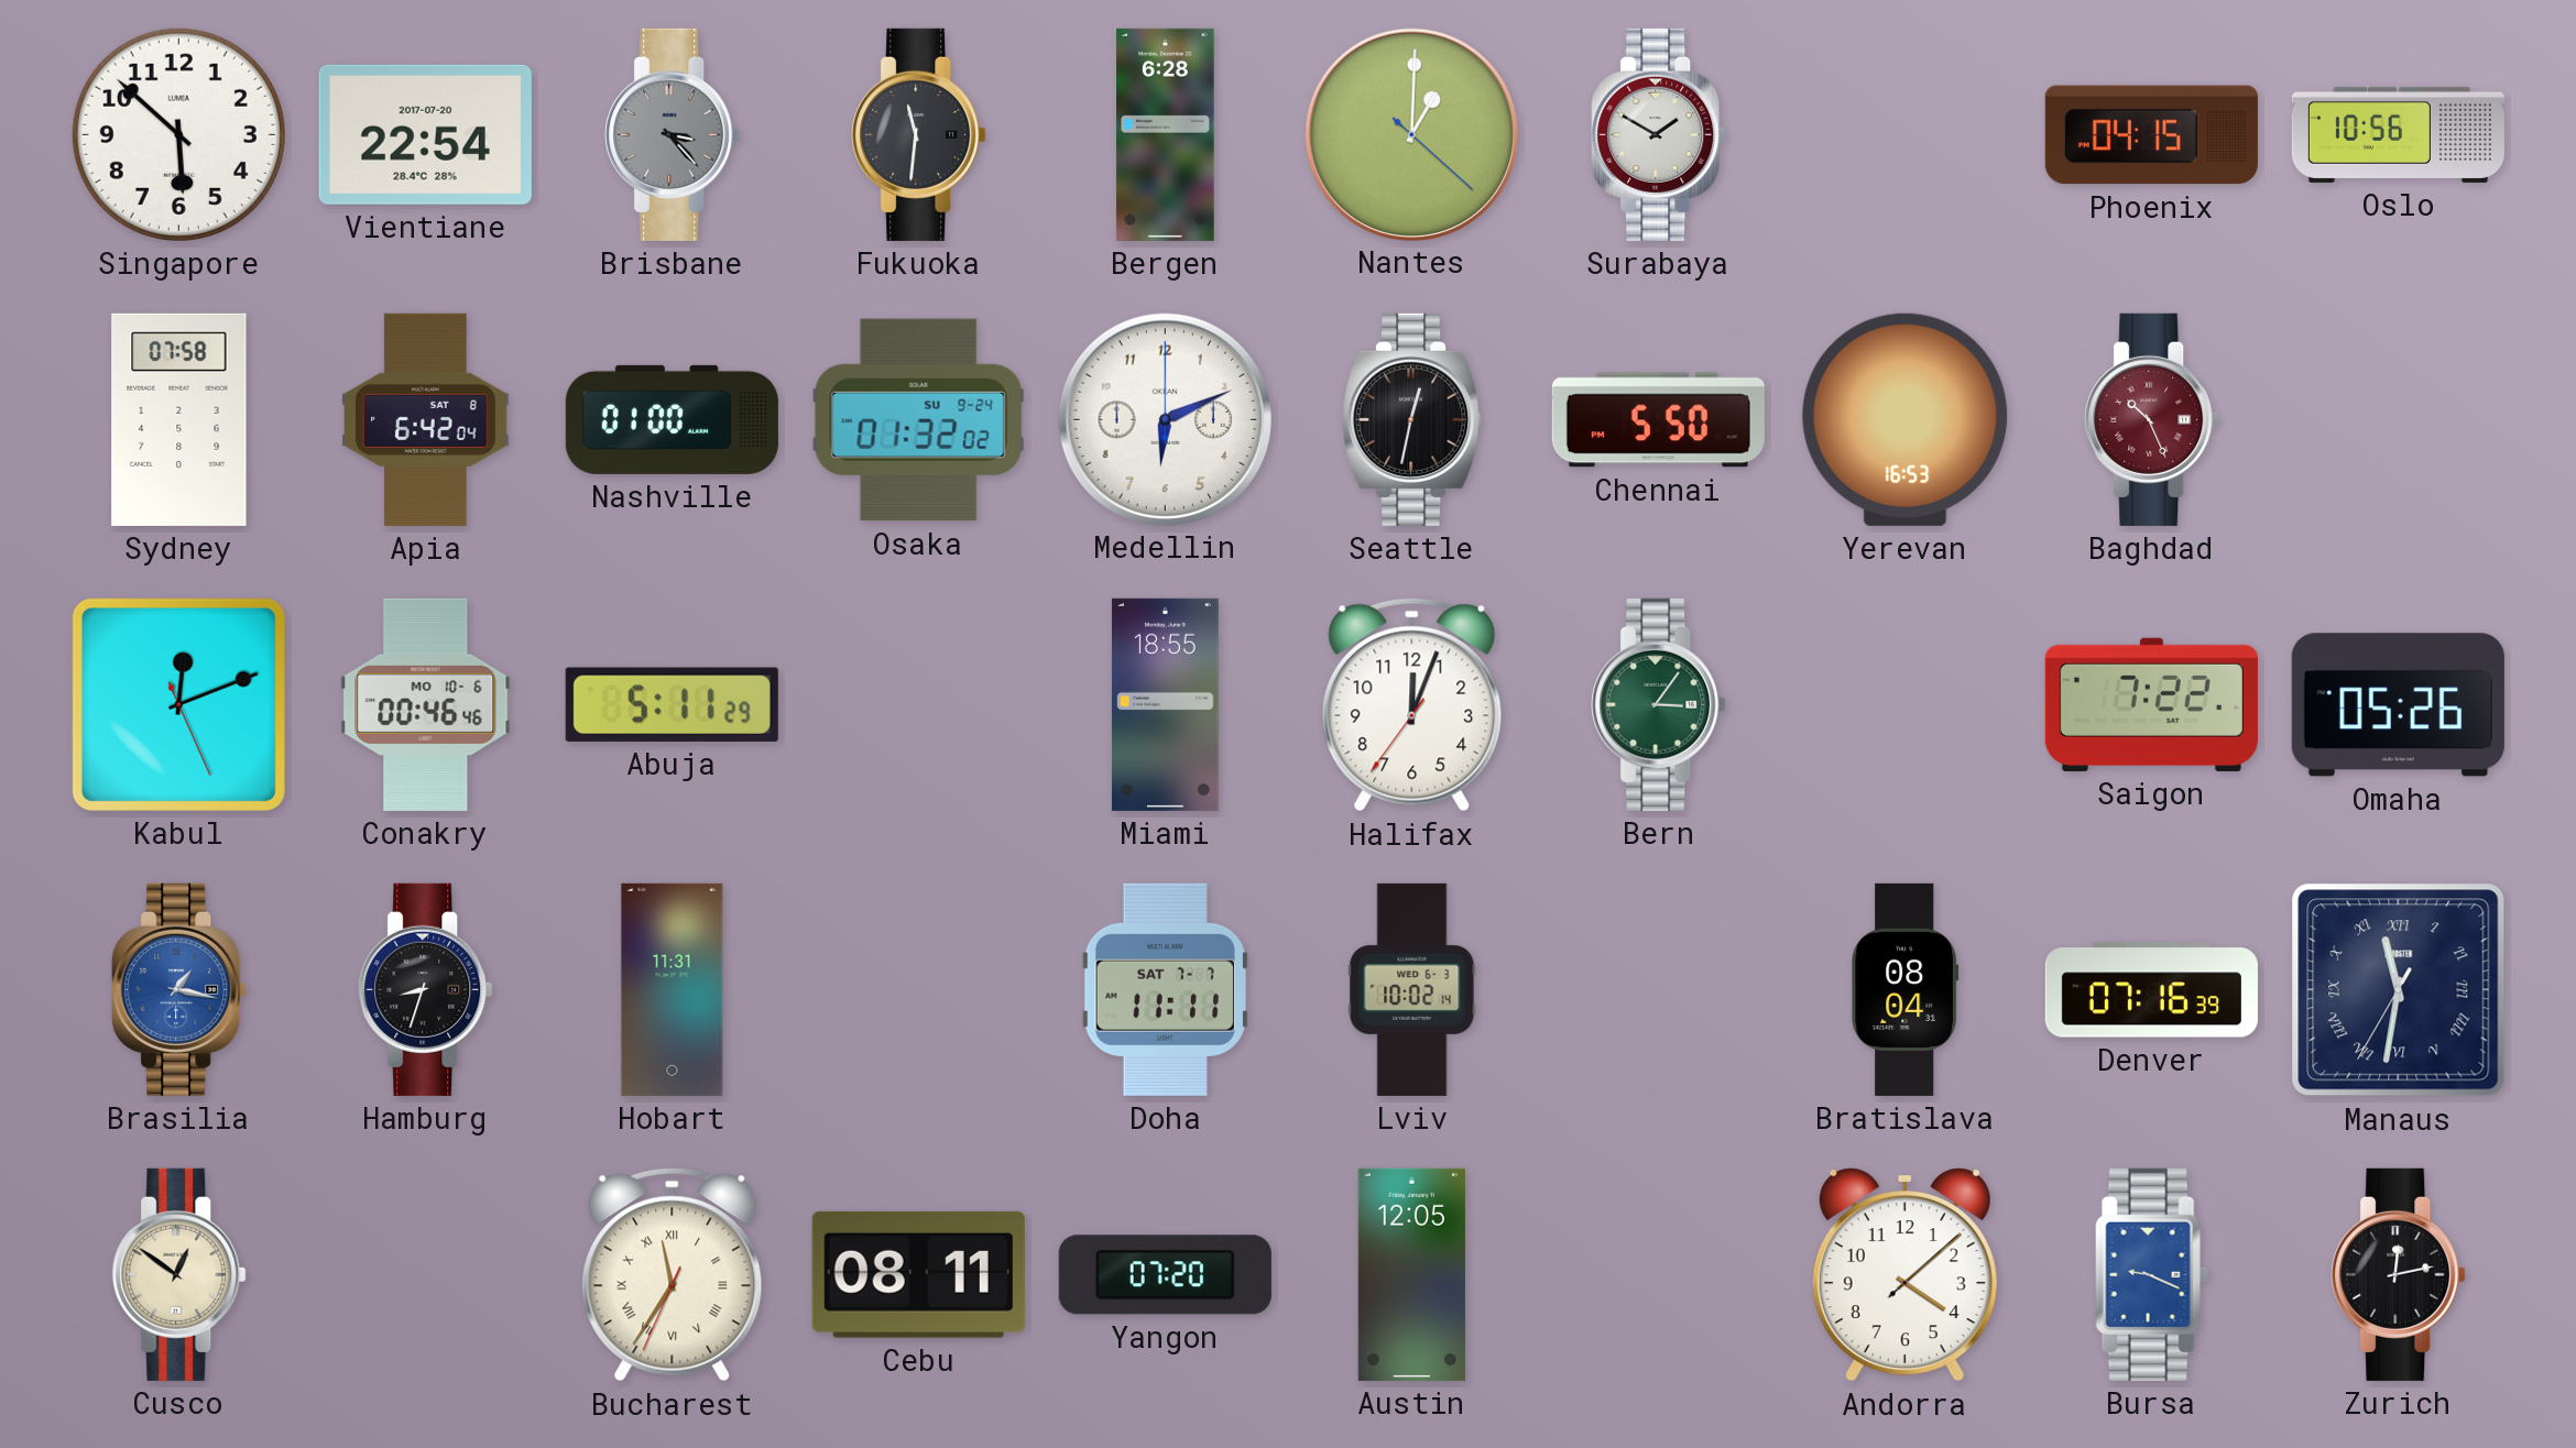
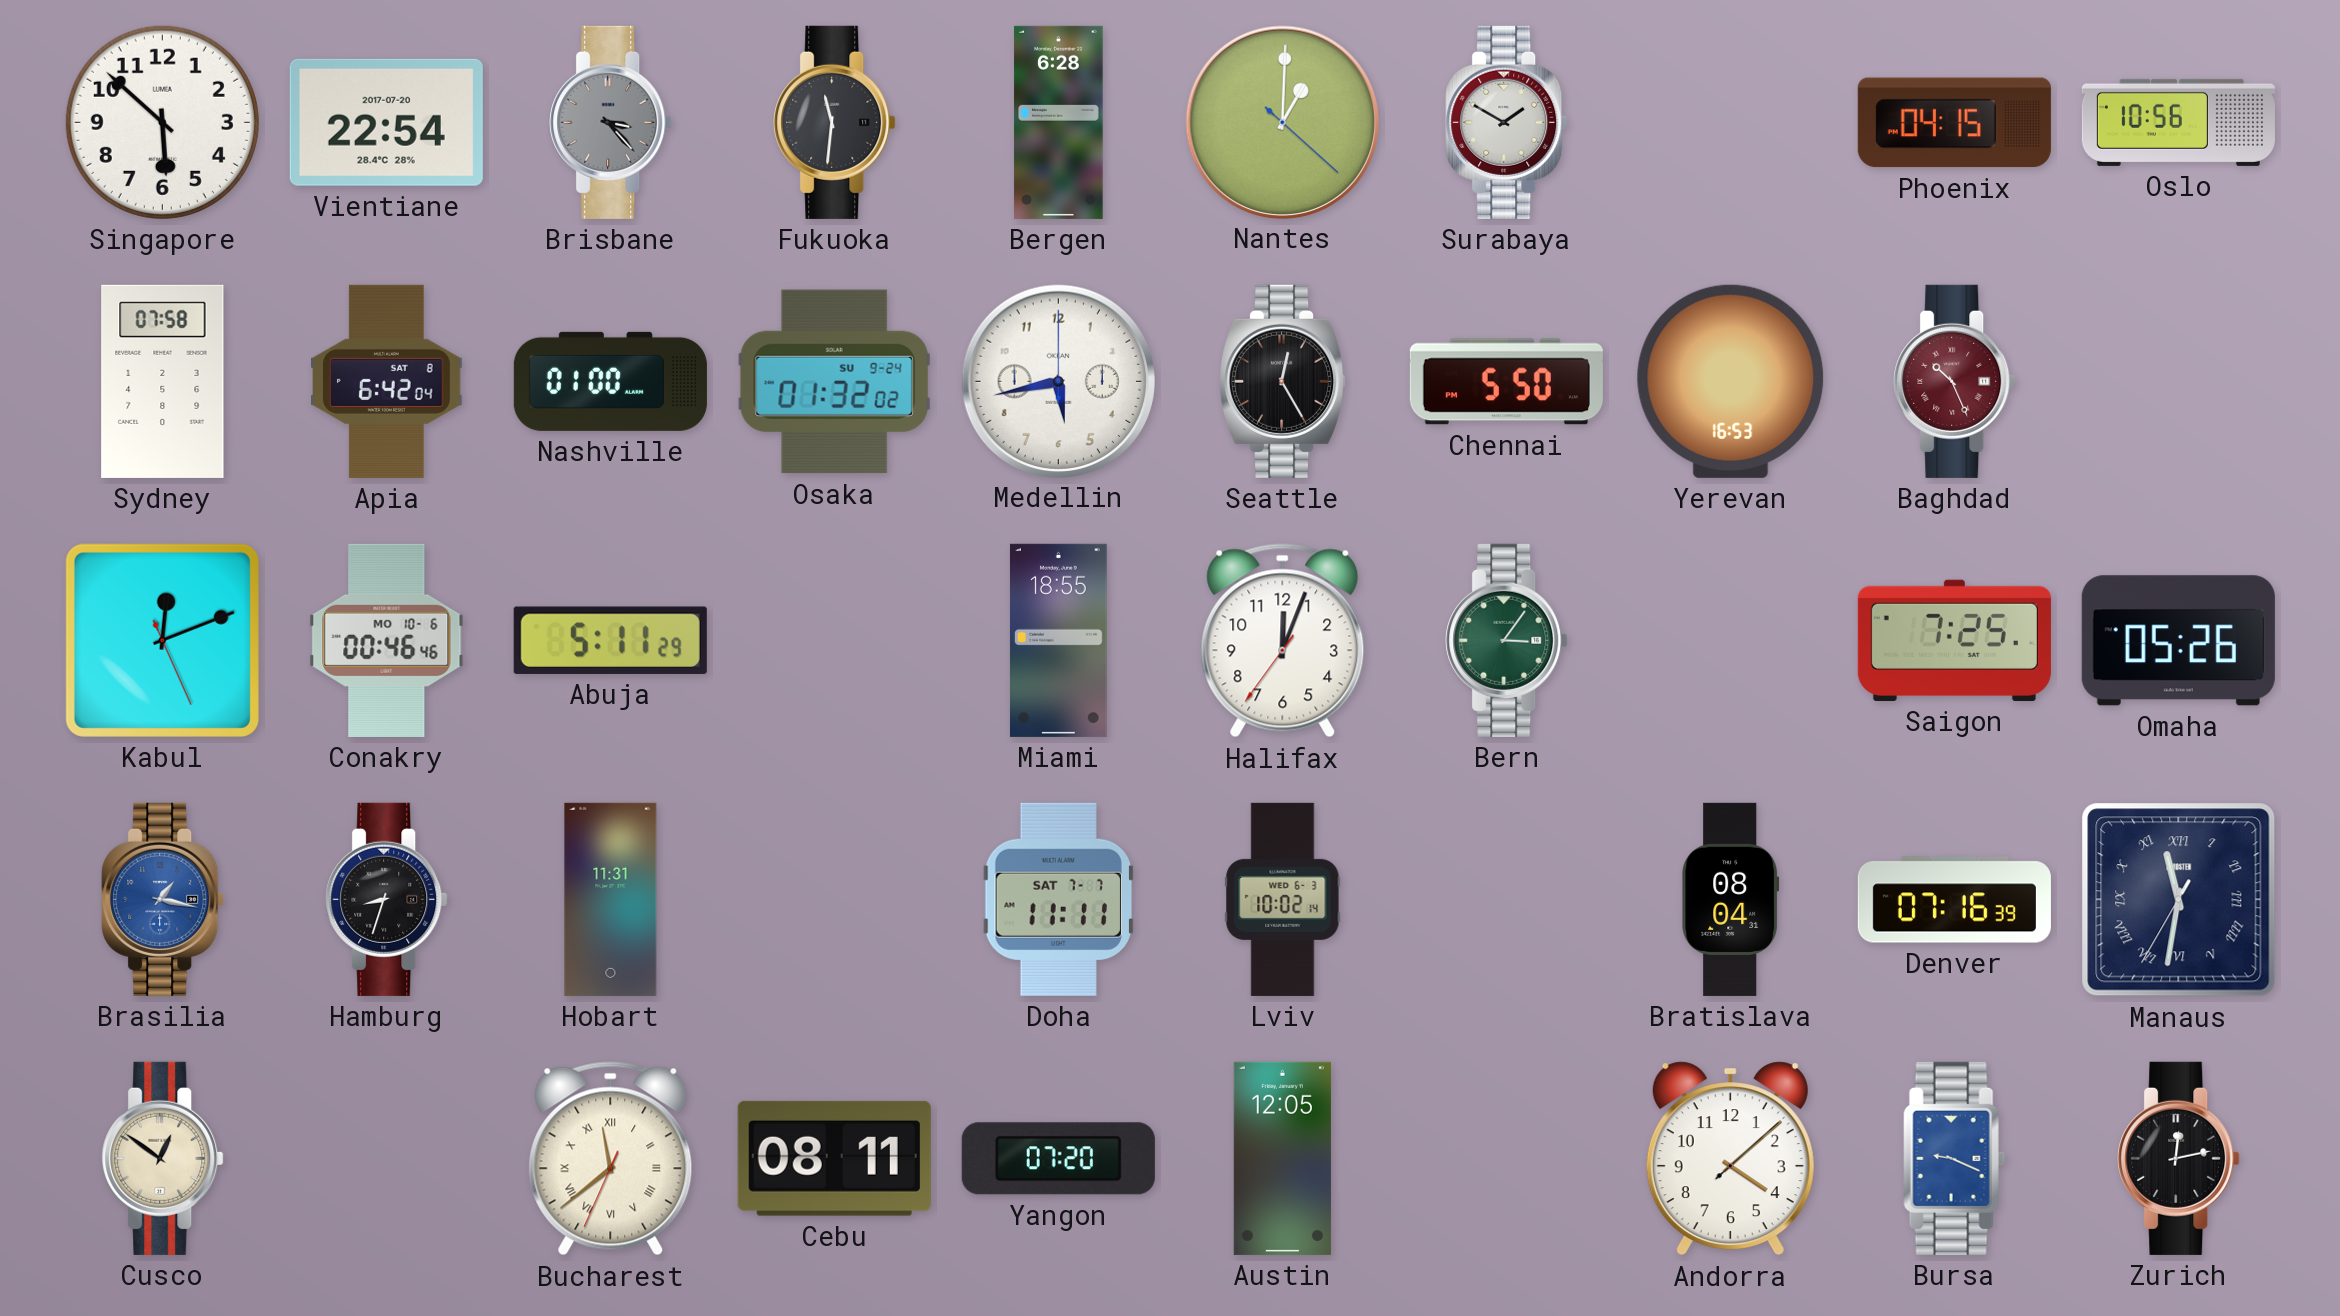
Medellin: 6:11 -> 5:43
Seattle: 12:32 -> 12:25
Saigon: 7:22 -> 7:25
Bucharest: 11:35 -> 11:38
